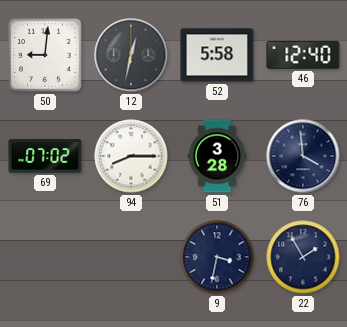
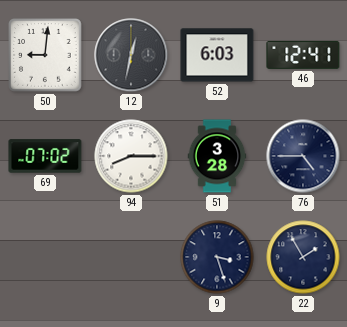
52: 5:58 -> 6:03
46: 12:40 -> 12:41
76: 3:59 -> 4:45
9: 3:32 -> 3:27
